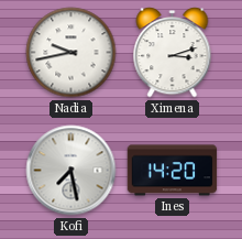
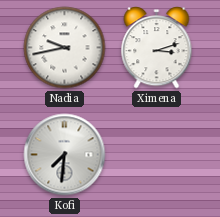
Kofi: 7:28 -> 7:31
Ines: 14:20 -> none
